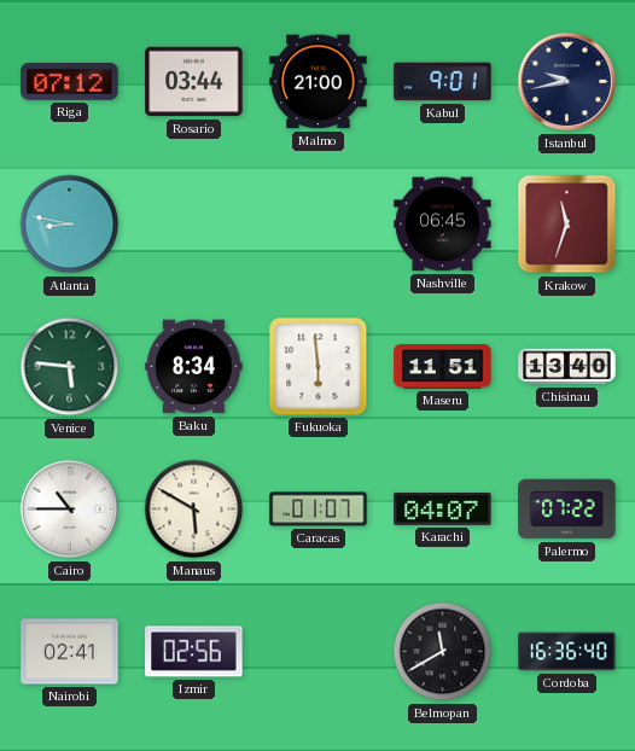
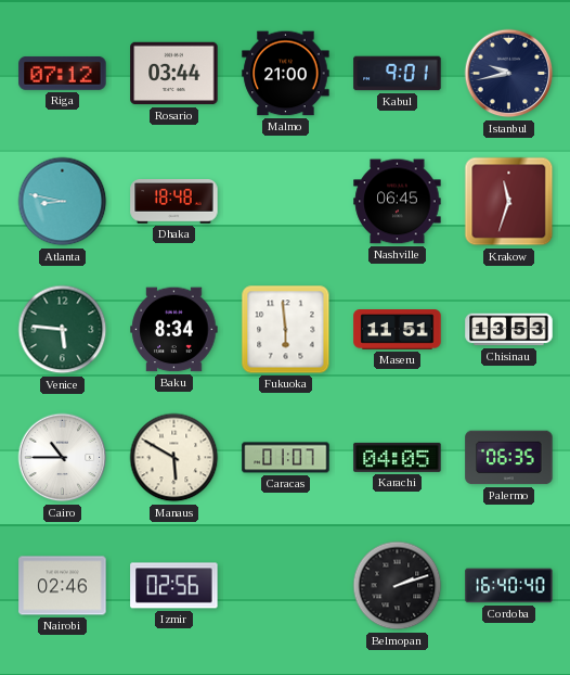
Dhaka: none -> 18:48
Chisinau: 13:40 -> 13:53
Karachi: 04:07 -> 04:05
Palermo: 07:22 -> 06:35
Nairobi: 02:41 -> 02:46
Belmopan: 11:40 -> 2:12
Cordoba: 16:36 -> 16:40
